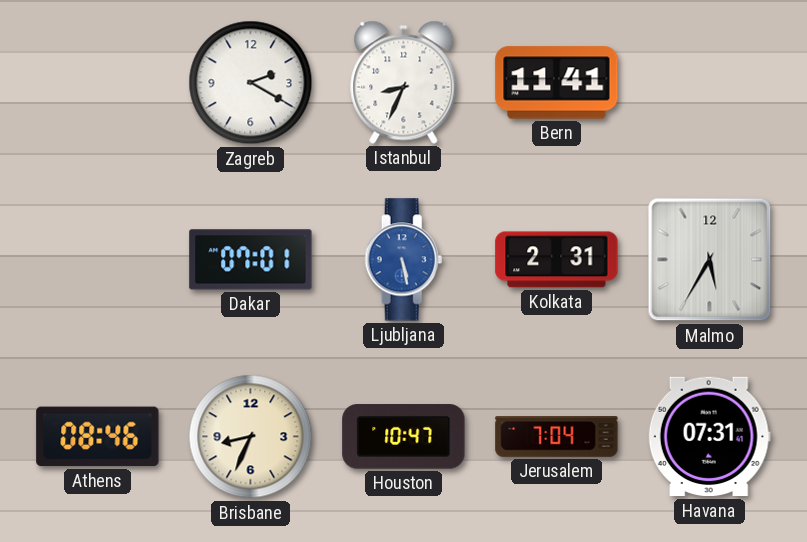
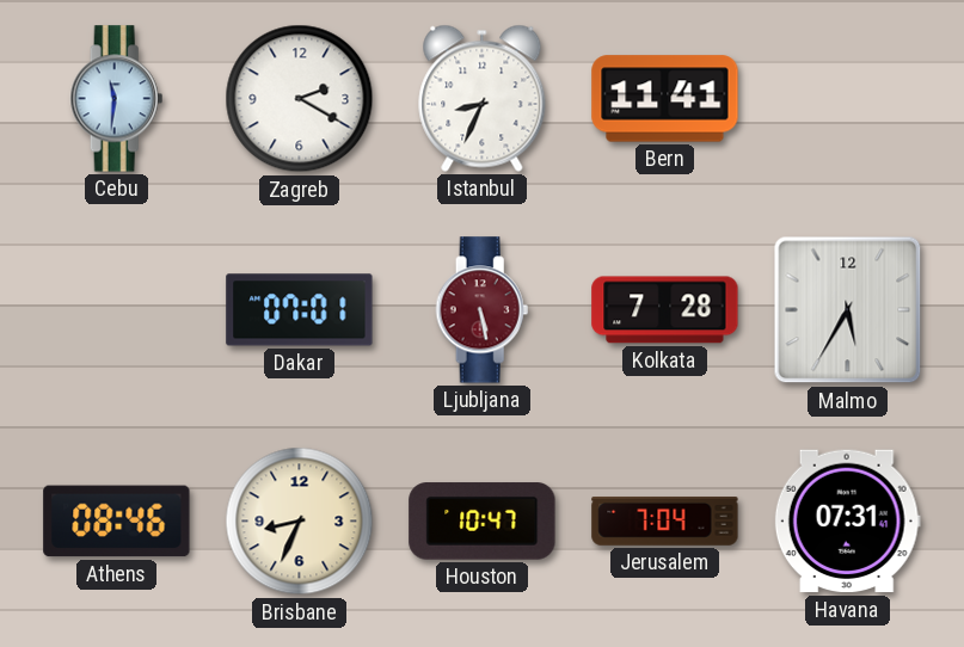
Cebu: none -> 11:31
Ljubljana dial: blue -> burgundy
Kolkata: 2:31 -> 7:28
